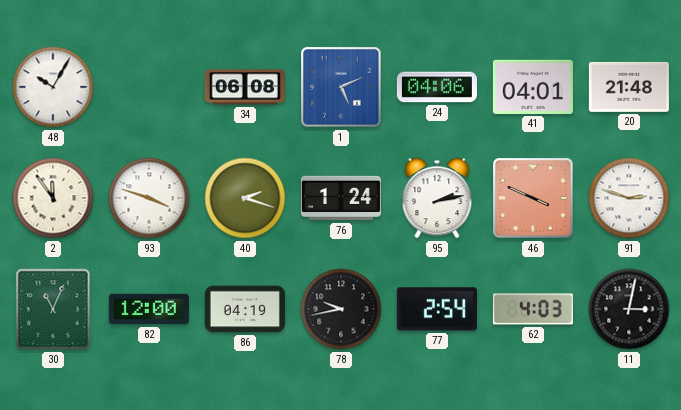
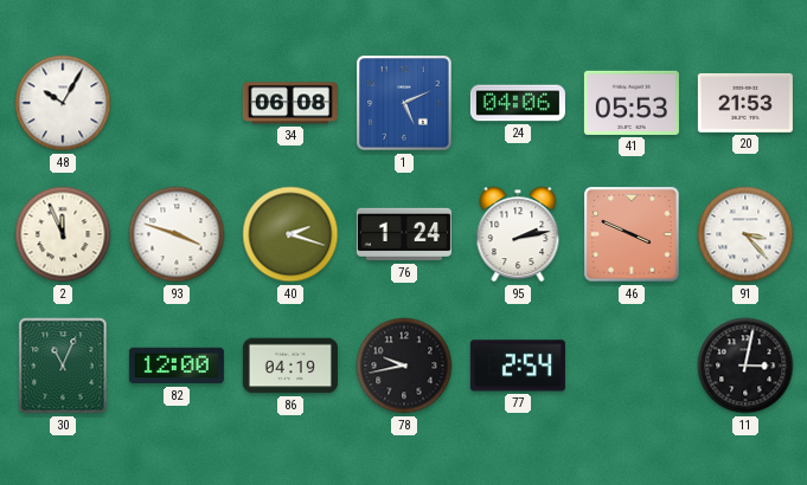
41: 04:01 -> 05:53
20: 21:48 -> 21:53
2: 11:54 -> 11:56
91: 2:48 -> 3:23
62: 4:03 -> none
